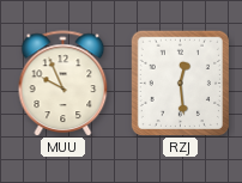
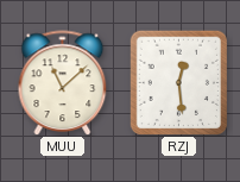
MUU: 9:56 -> 11:08
